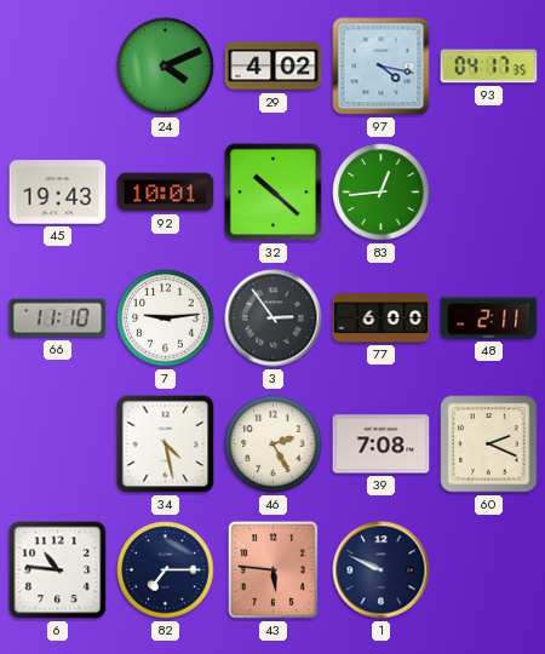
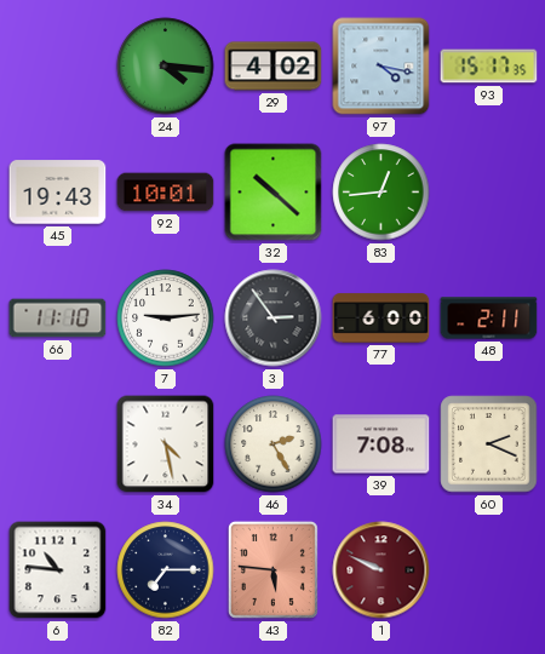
24: 4:11 -> 4:16
93: 04:17 -> 15:17
1 dial: navy -> burgundy
